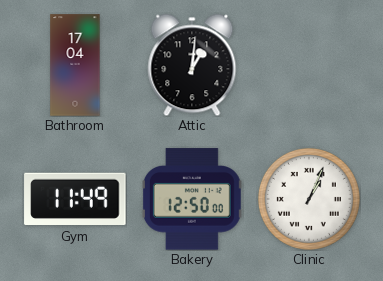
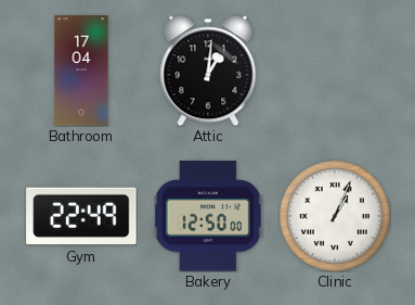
Gym: 11:49 -> 22:49
